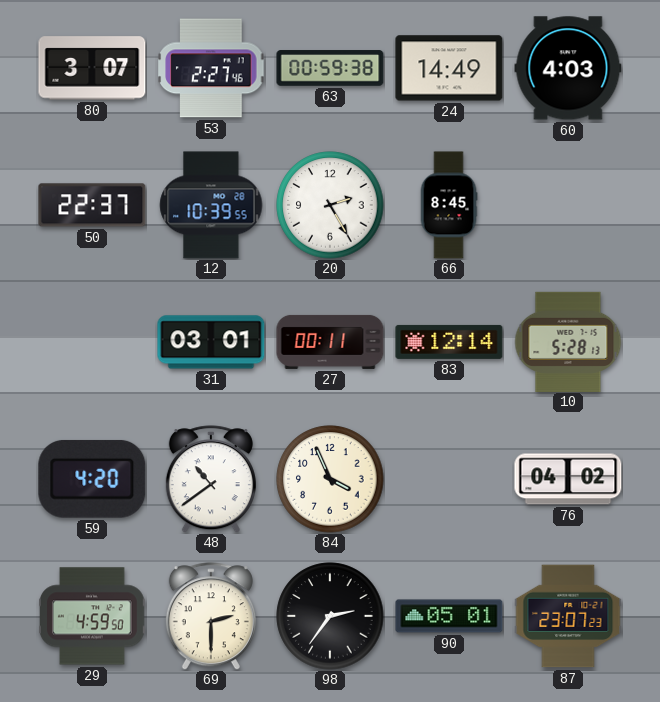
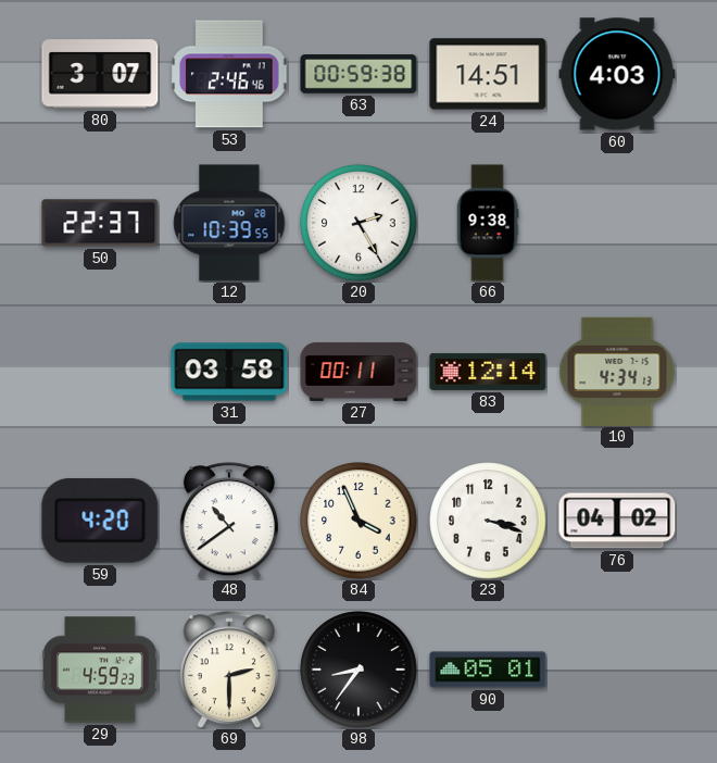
53: 2:27 -> 2:46
24: 14:49 -> 14:51
66: 8:45 -> 9:38
31: 03:01 -> 03:58
10: 5:28 -> 4:34
23: none -> 3:18
29: 4:59:50 -> 4:59:23
98: 2:36 -> 8:36
87: 23:07 -> none
